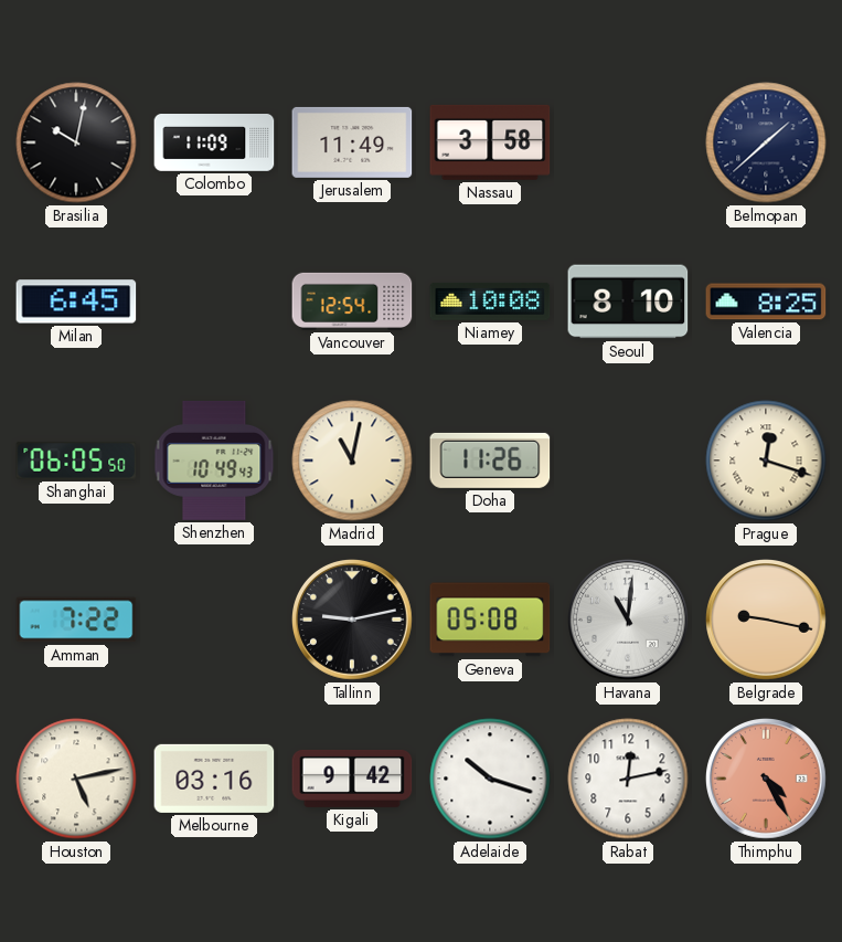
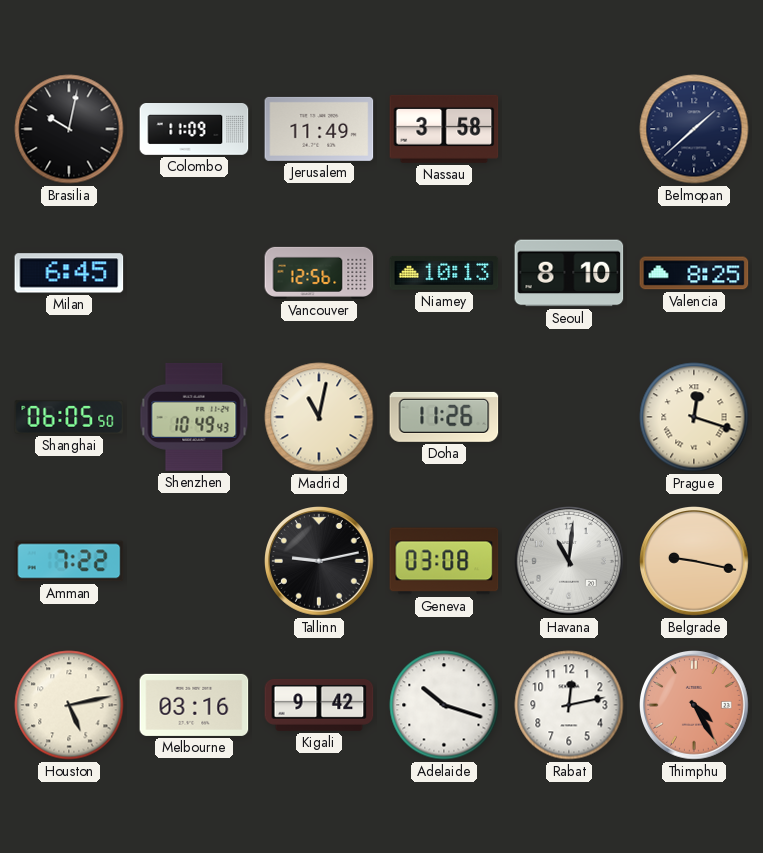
Vancouver: 12:54 -> 12:56
Niamey: 10:08 -> 10:13
Geneva: 05:08 -> 03:08
